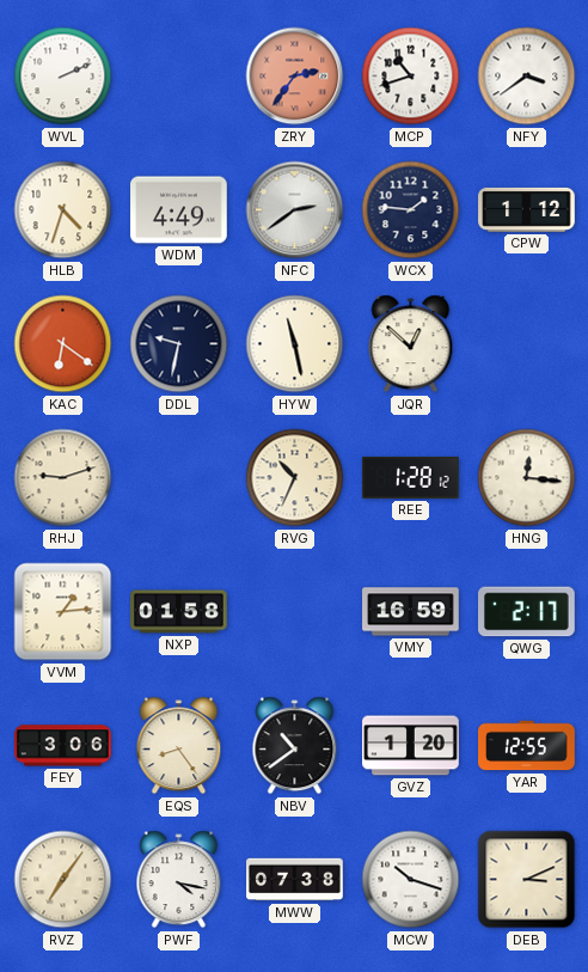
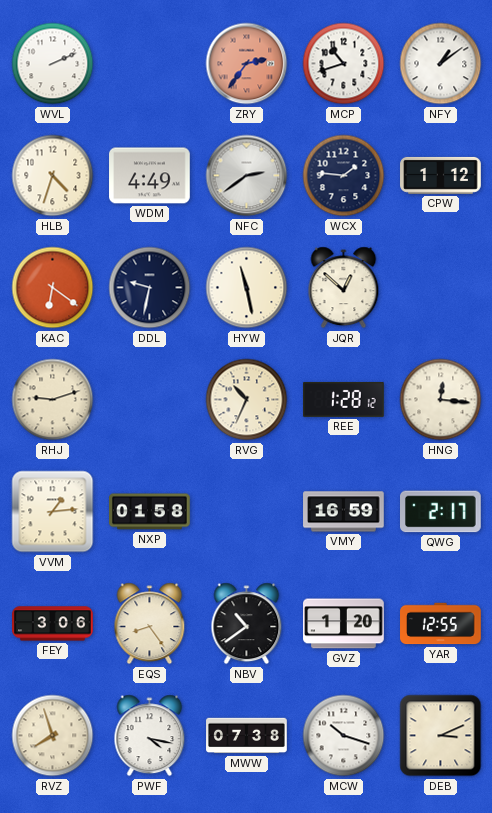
NFY: 3:39 -> 1:09
RVZ: 7:06 -> 7:57
